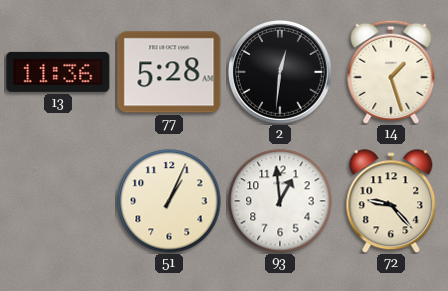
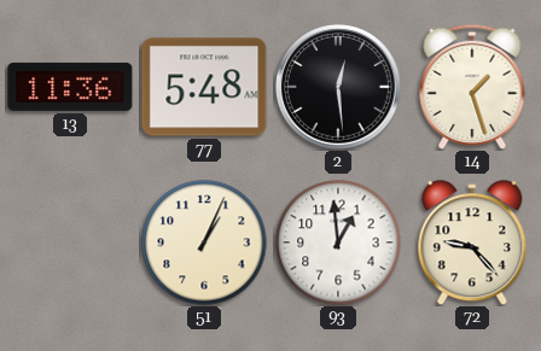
77: 5:28 -> 5:48
2: 12:31 -> 12:29
